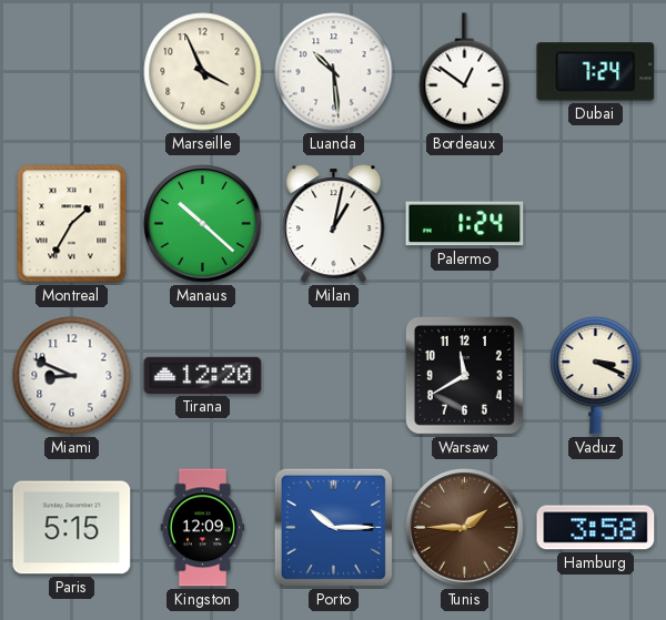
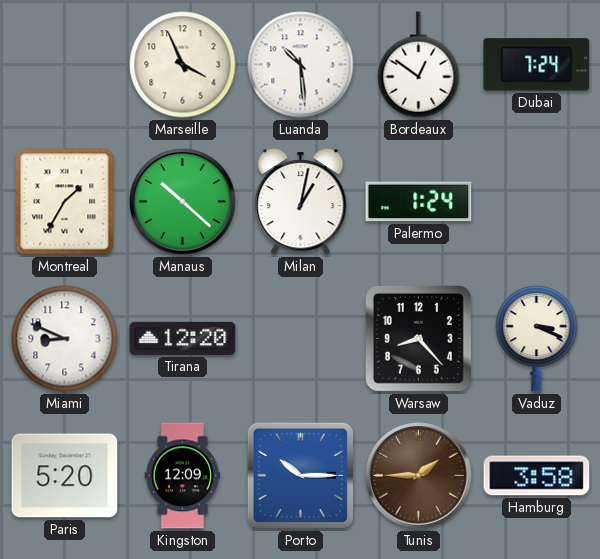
Warsaw: 11:40 -> 8:23
Paris: 5:15 -> 5:20
